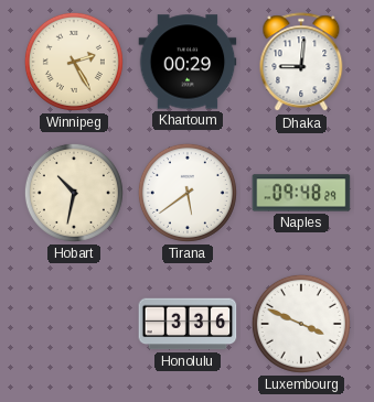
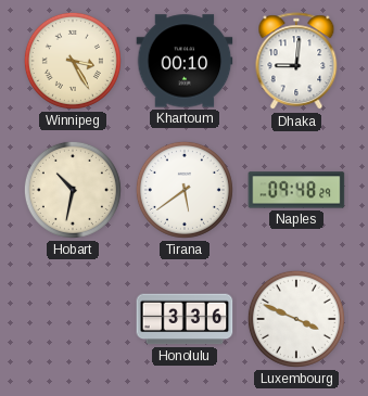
Winnipeg: 2:25 -> 3:25
Khartoum: 00:29 -> 00:10
